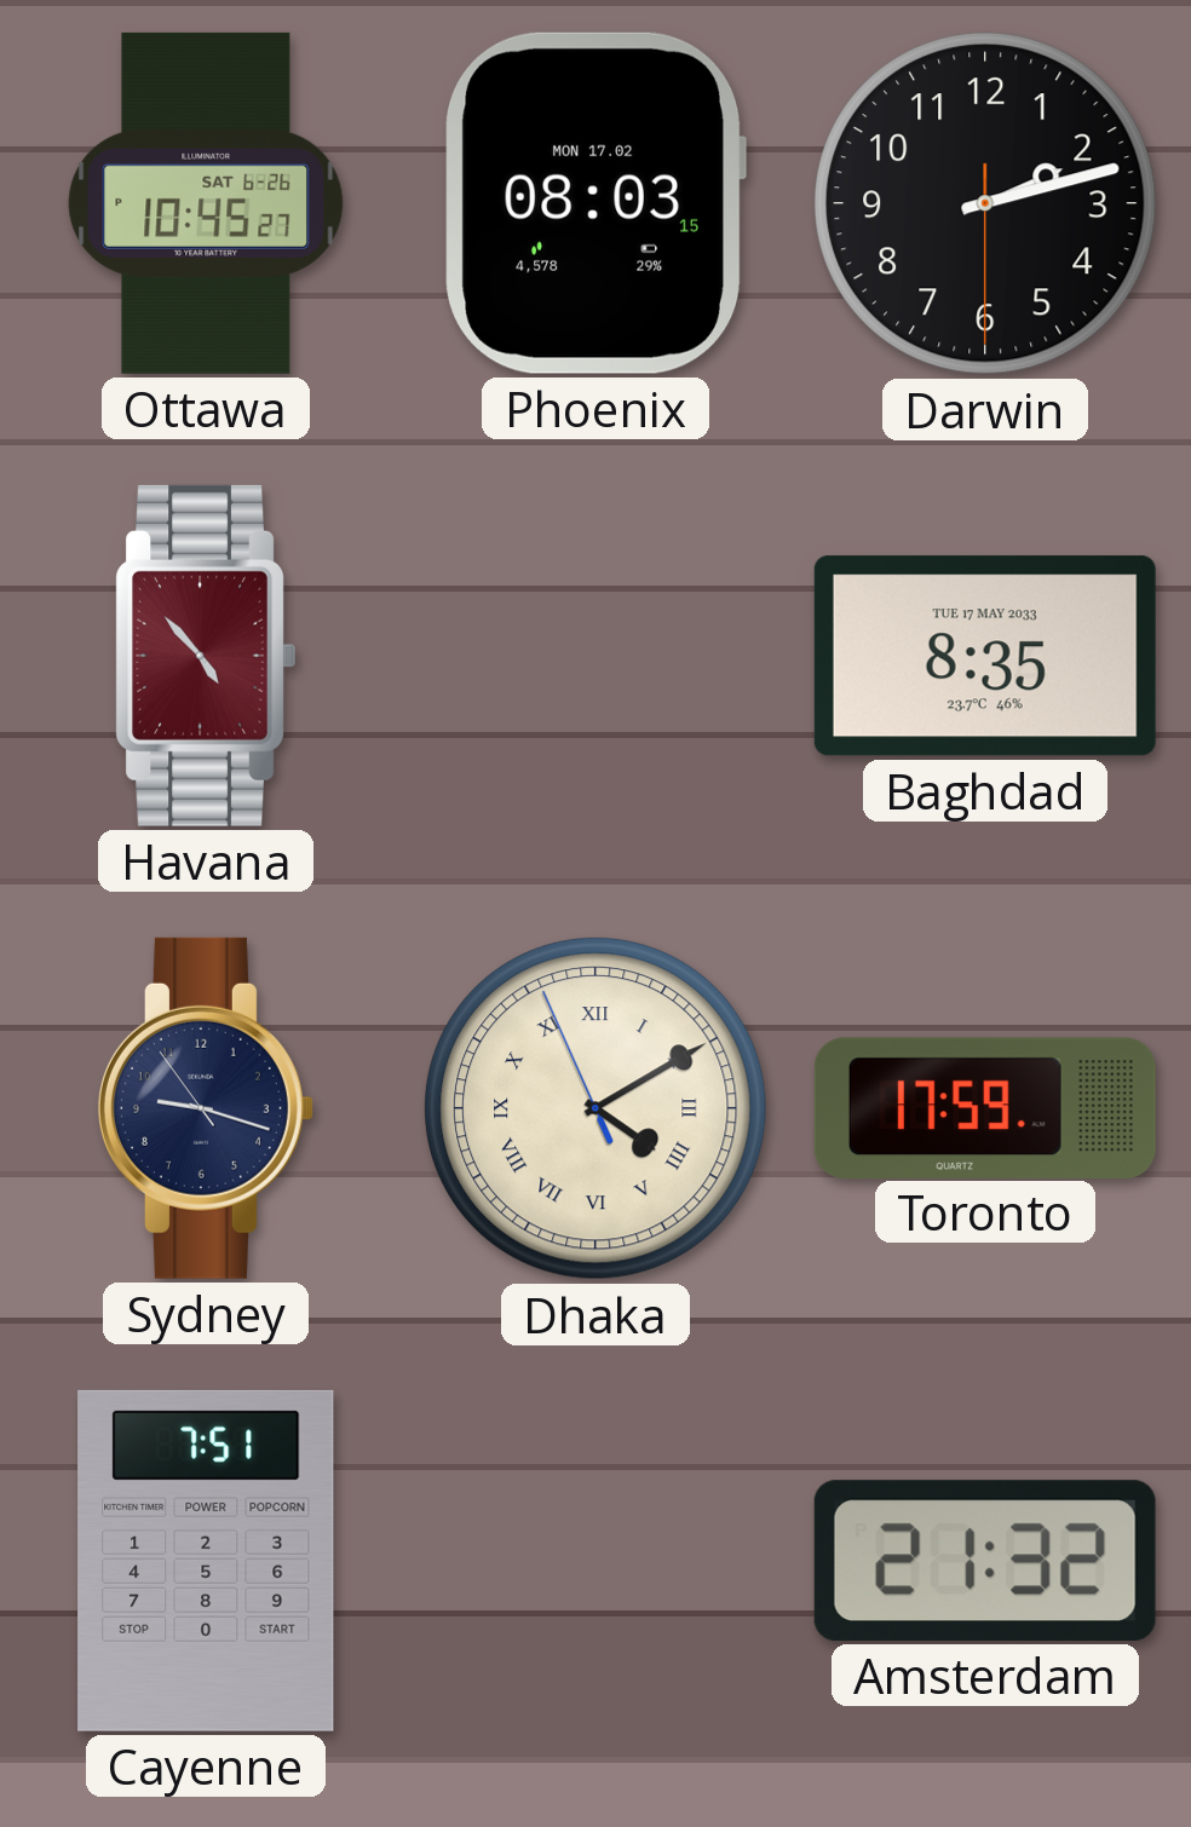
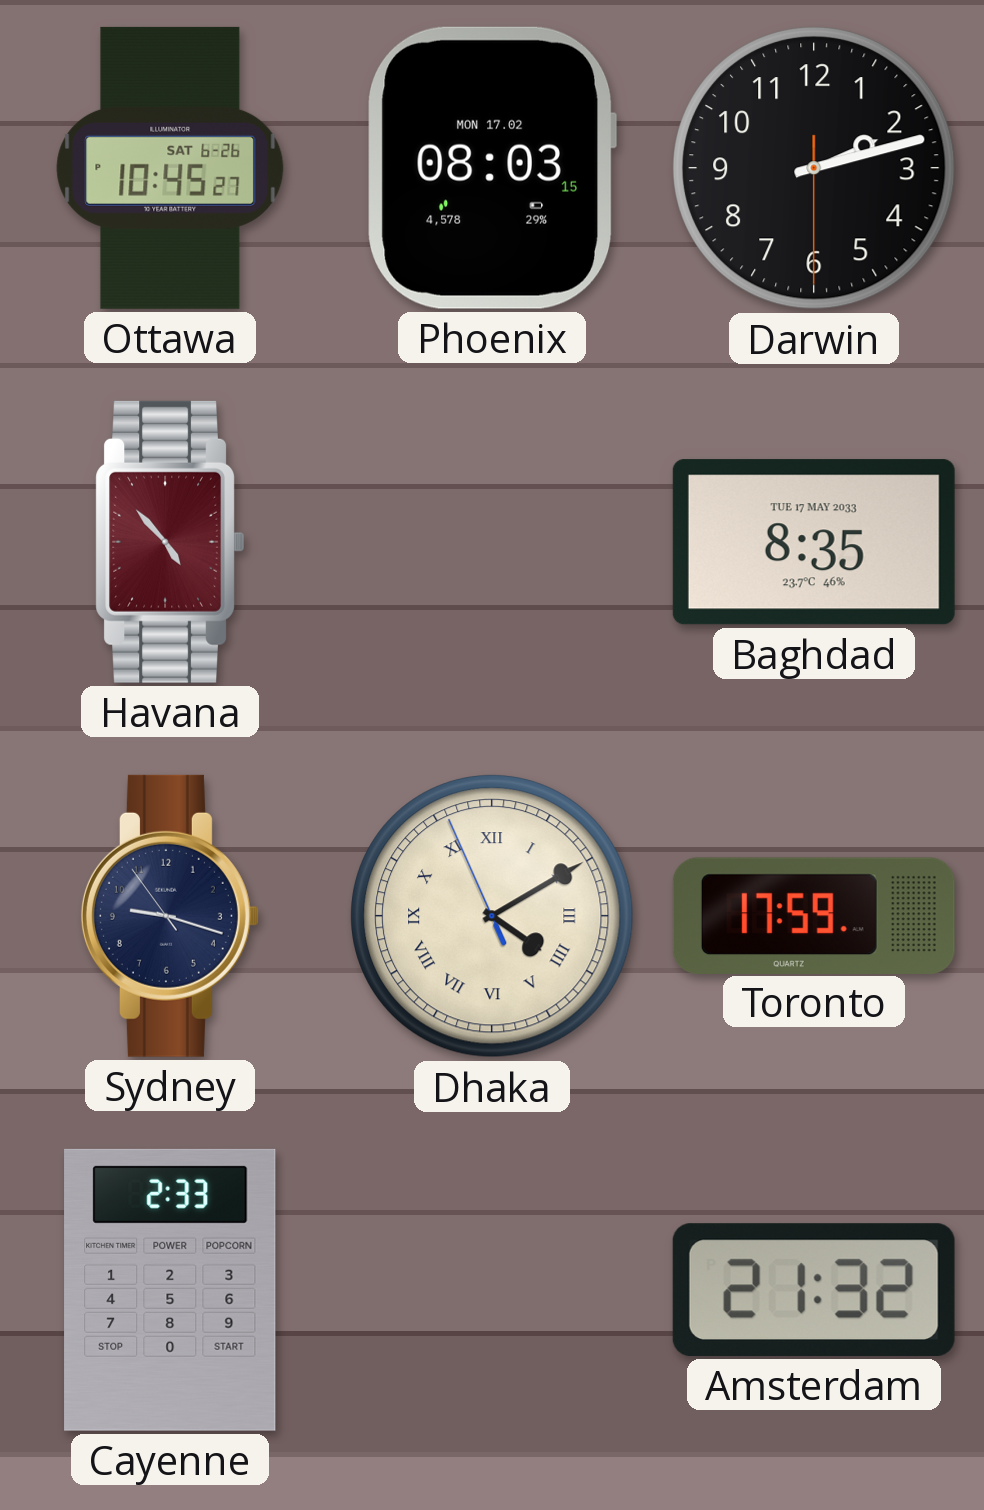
Cayenne: 7:51 -> 2:33
